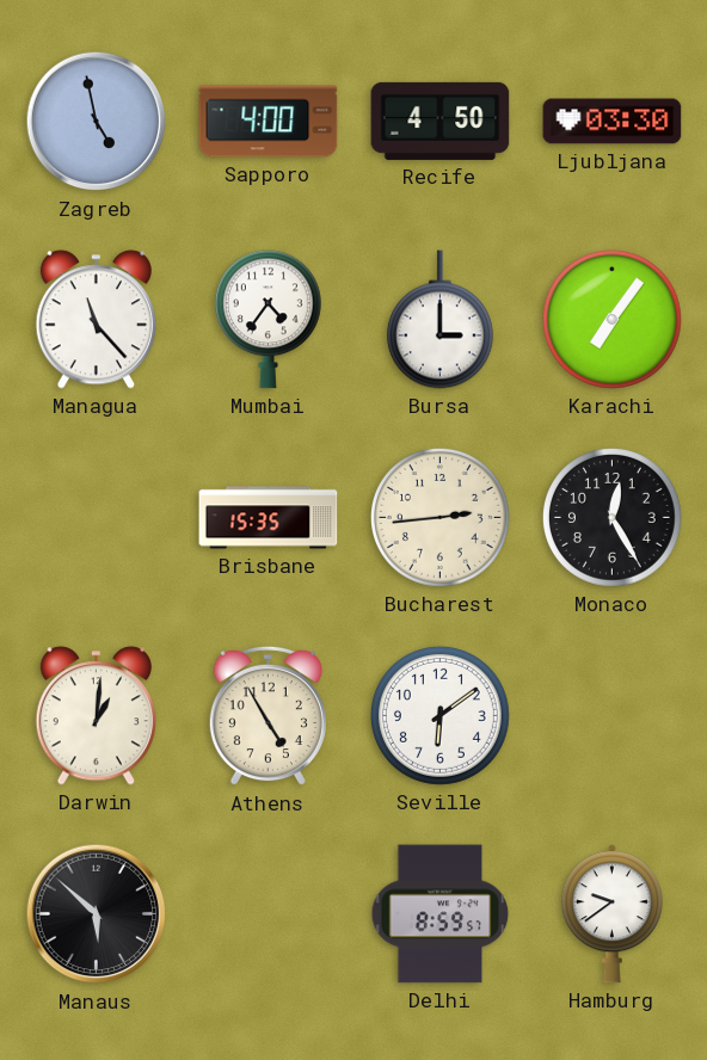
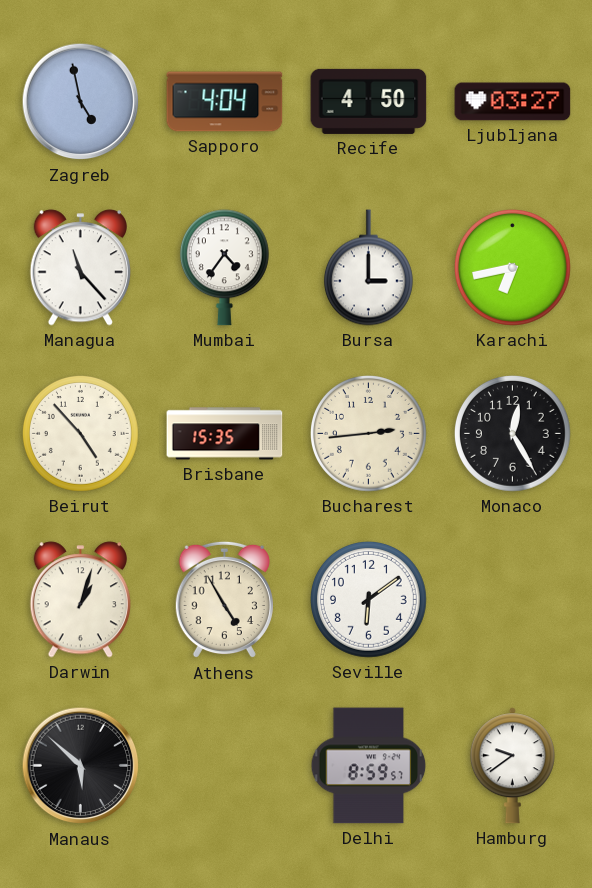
Sapporo: 4:00 -> 4:04
Ljubljana: 03:30 -> 03:27
Karachi: 7:06 -> 6:43
Beirut: none -> 4:53
Darwin: 1:01 -> 1:03
